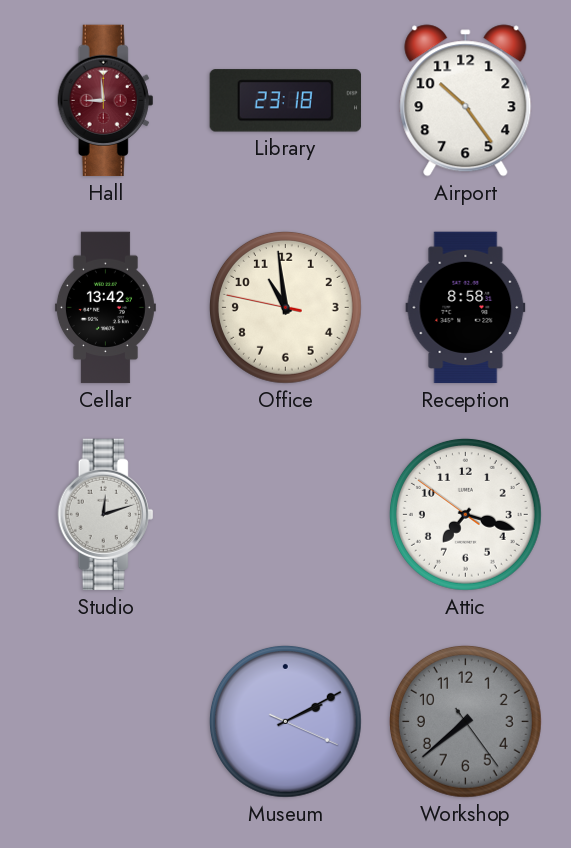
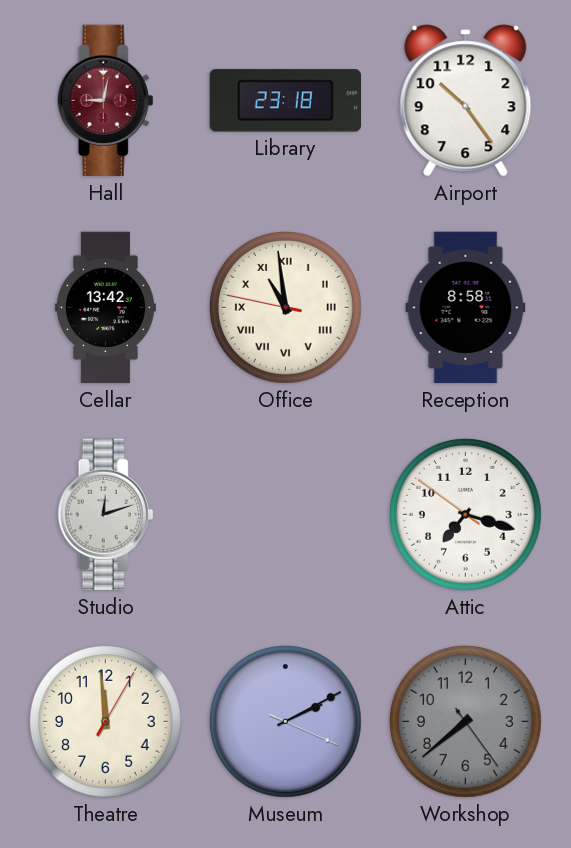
Hall: 8:59 -> 9:02
Office numerals: Arabic -> Roman
Theatre: none -> 11:59
